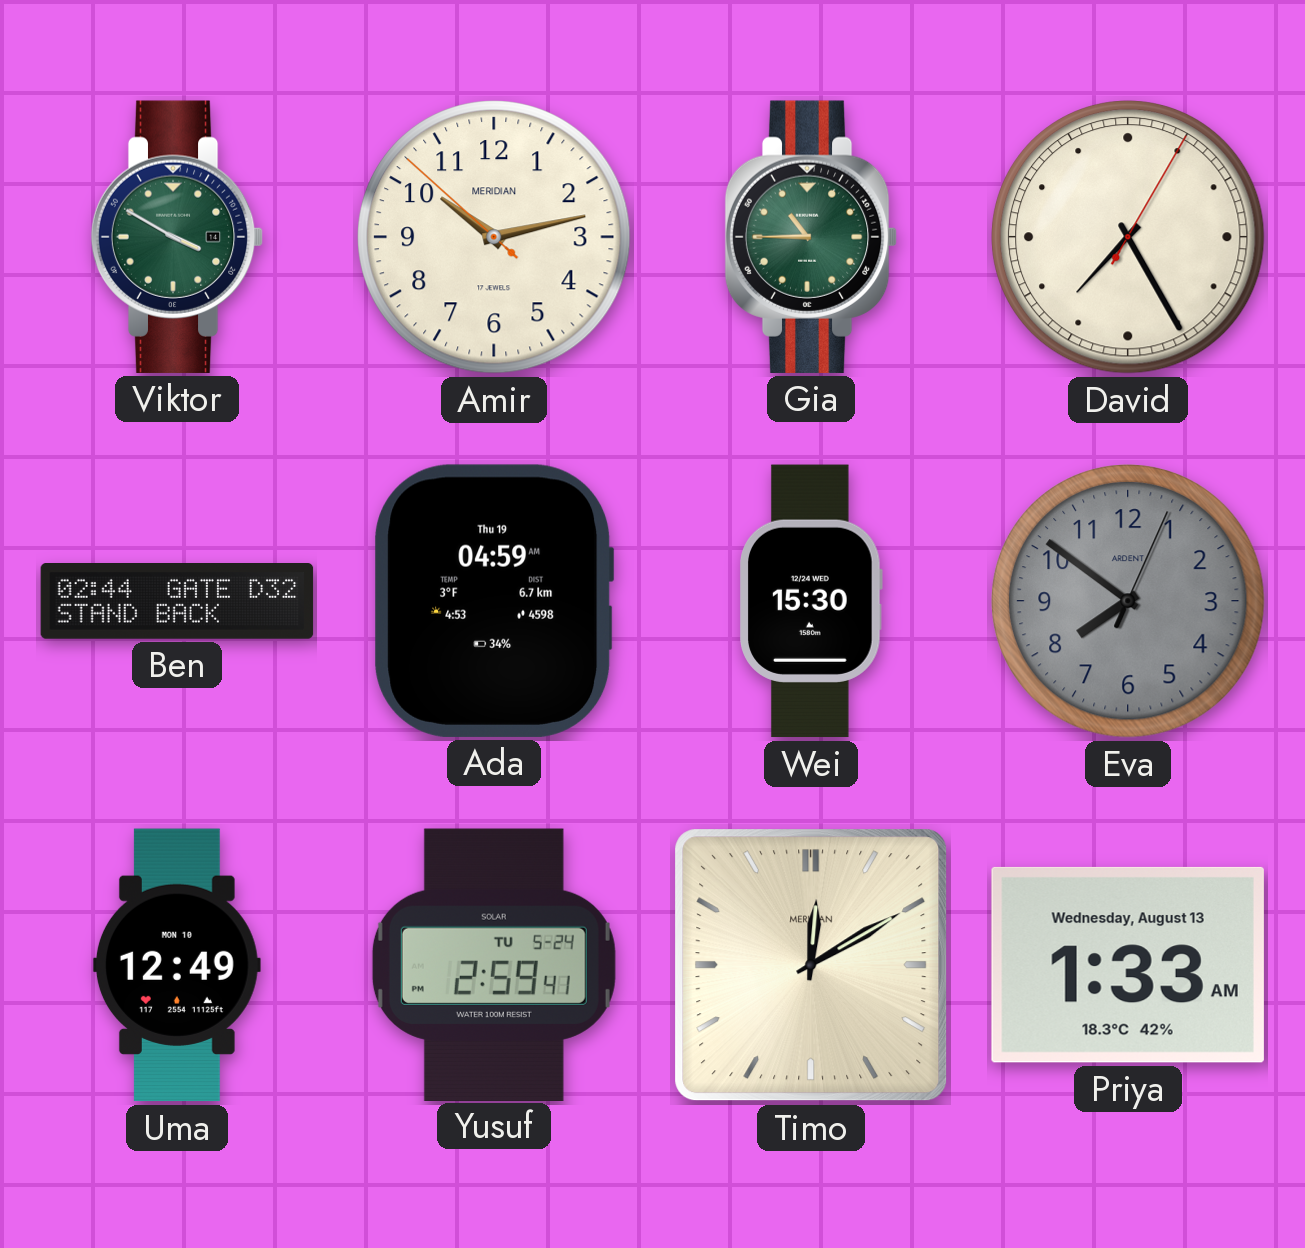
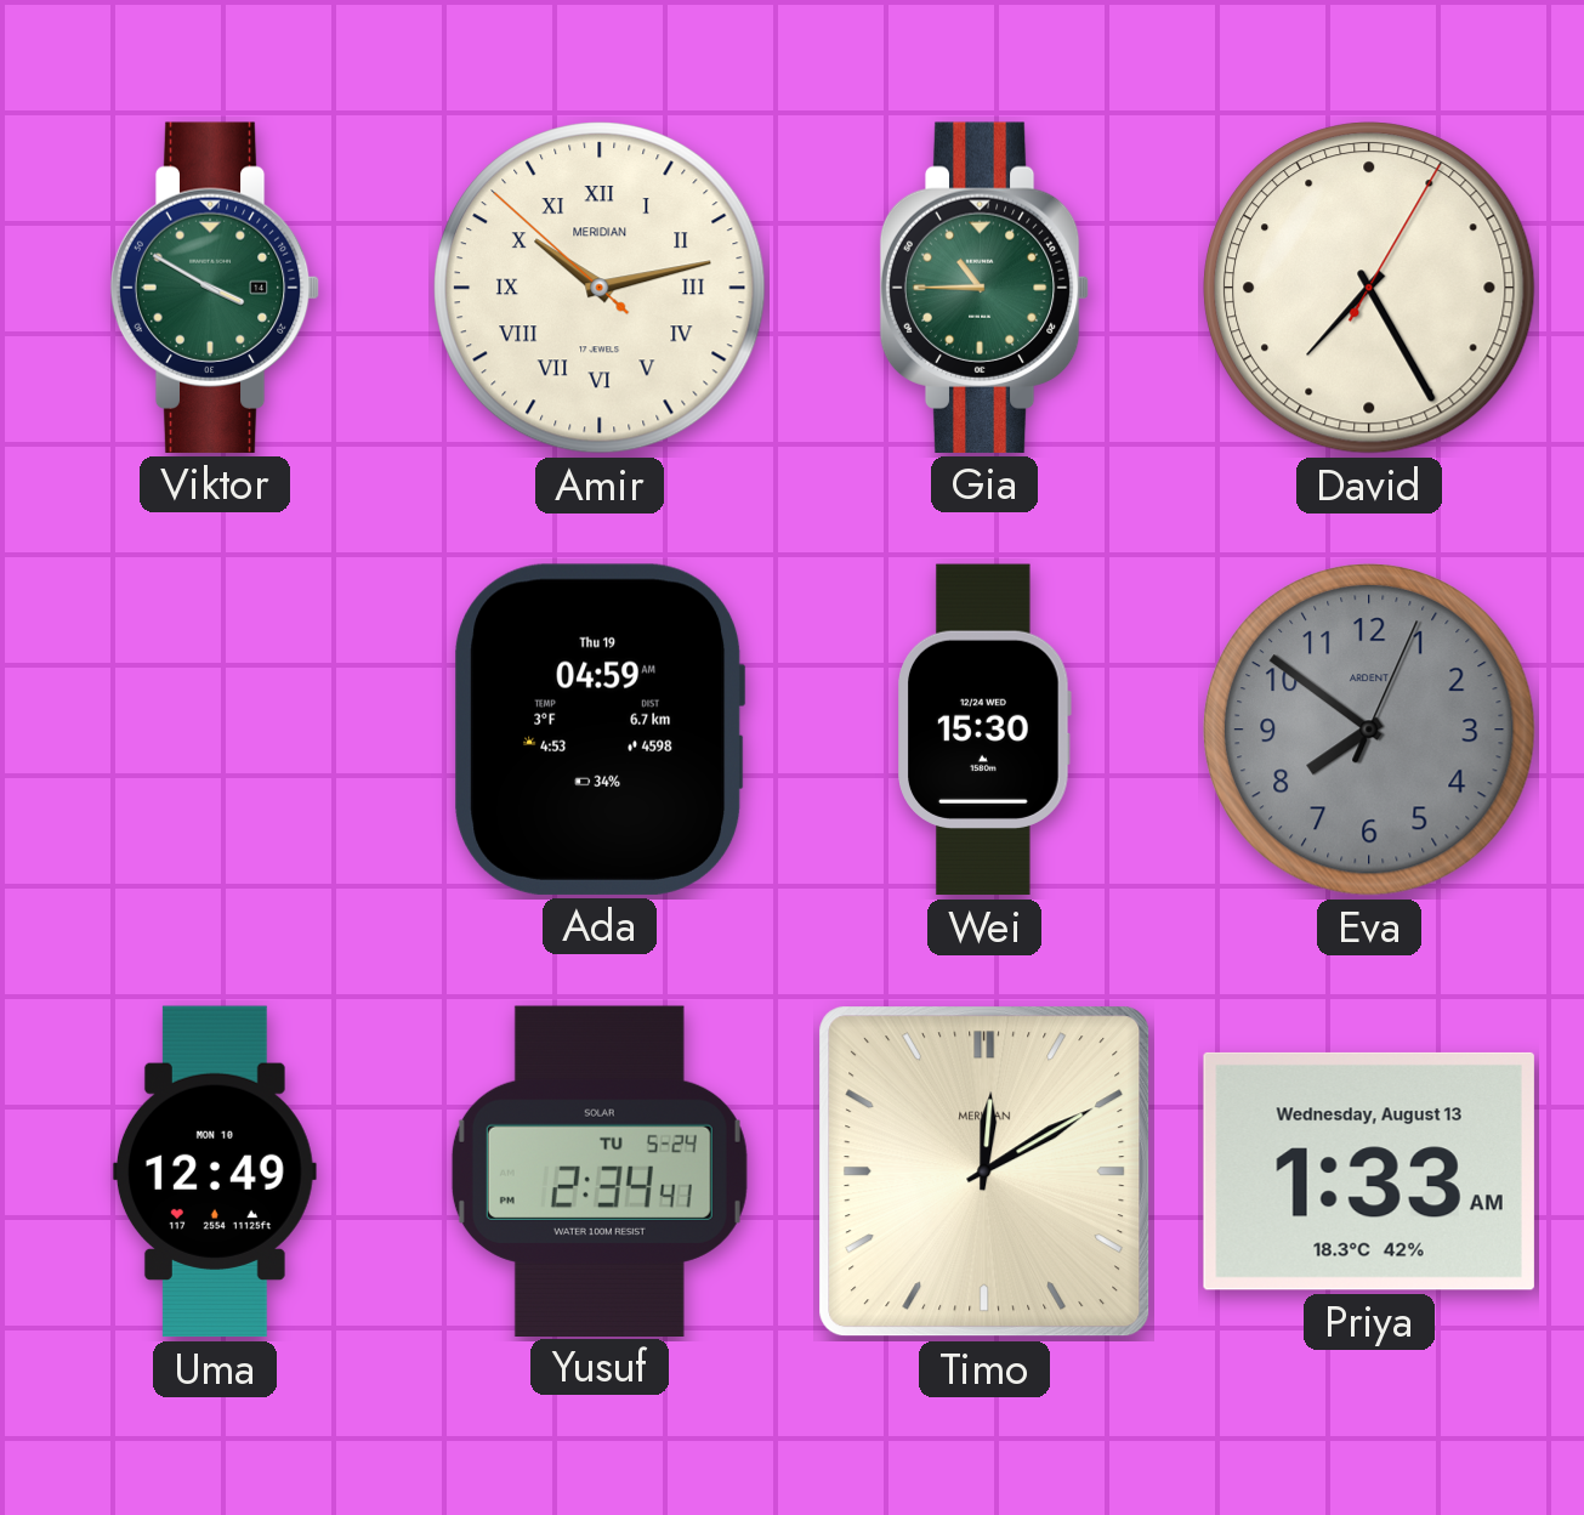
Amir numerals: Arabic -> Roman
Ben: 02:44 -> none
Yusuf: 2:59 -> 2:34
